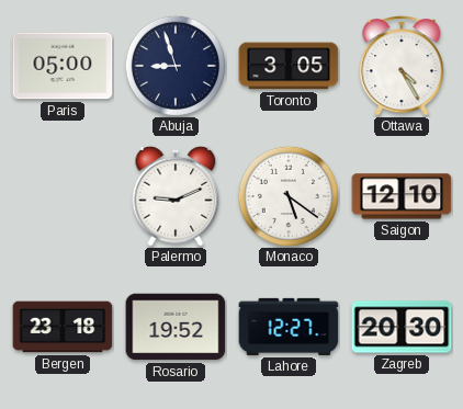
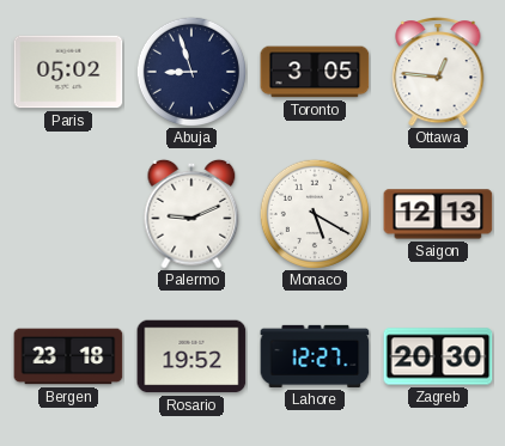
Paris: 05:00 -> 05:02
Ottawa: 4:25 -> 12:46
Monaco: 5:21 -> 5:20
Saigon: 12:10 -> 12:13
